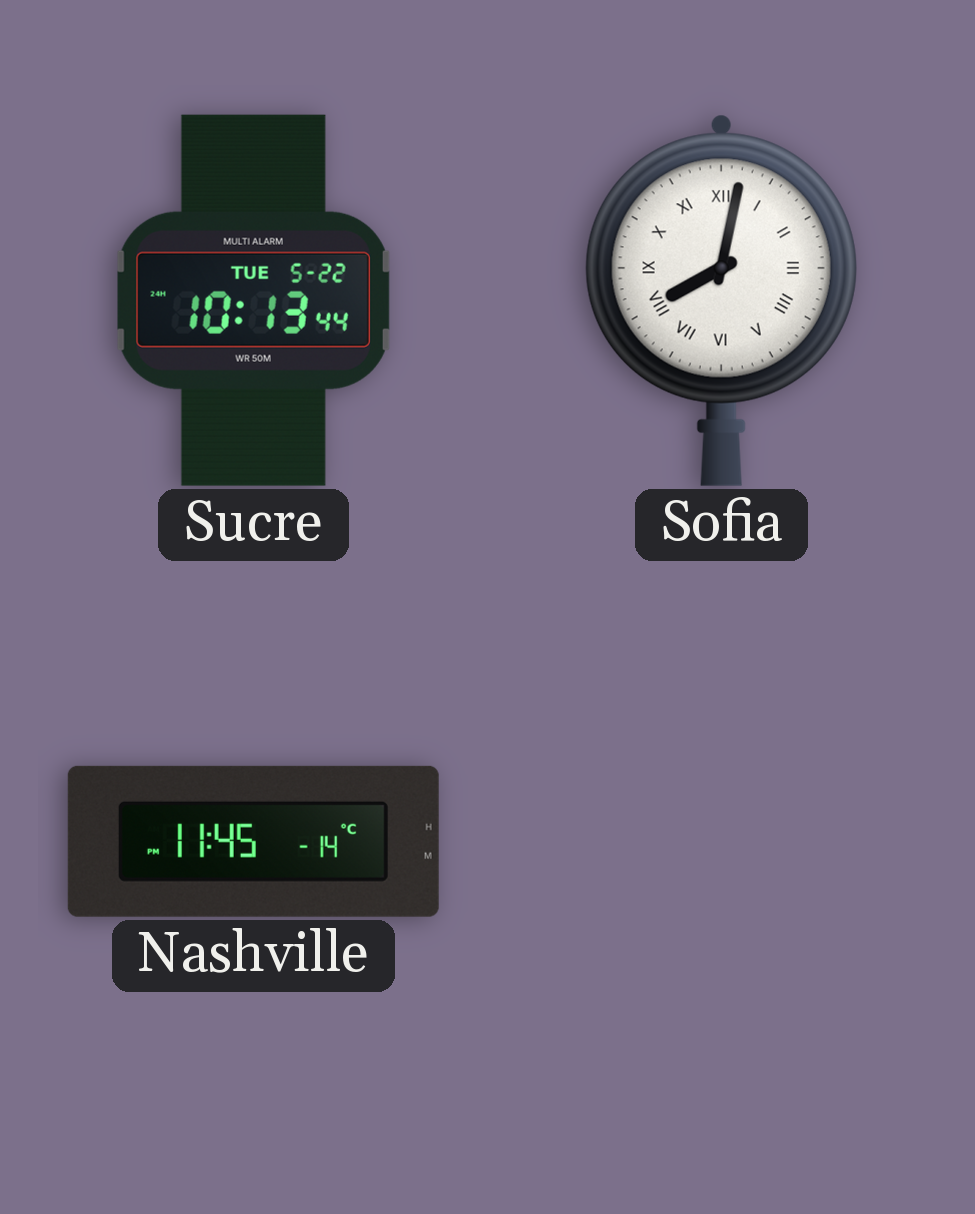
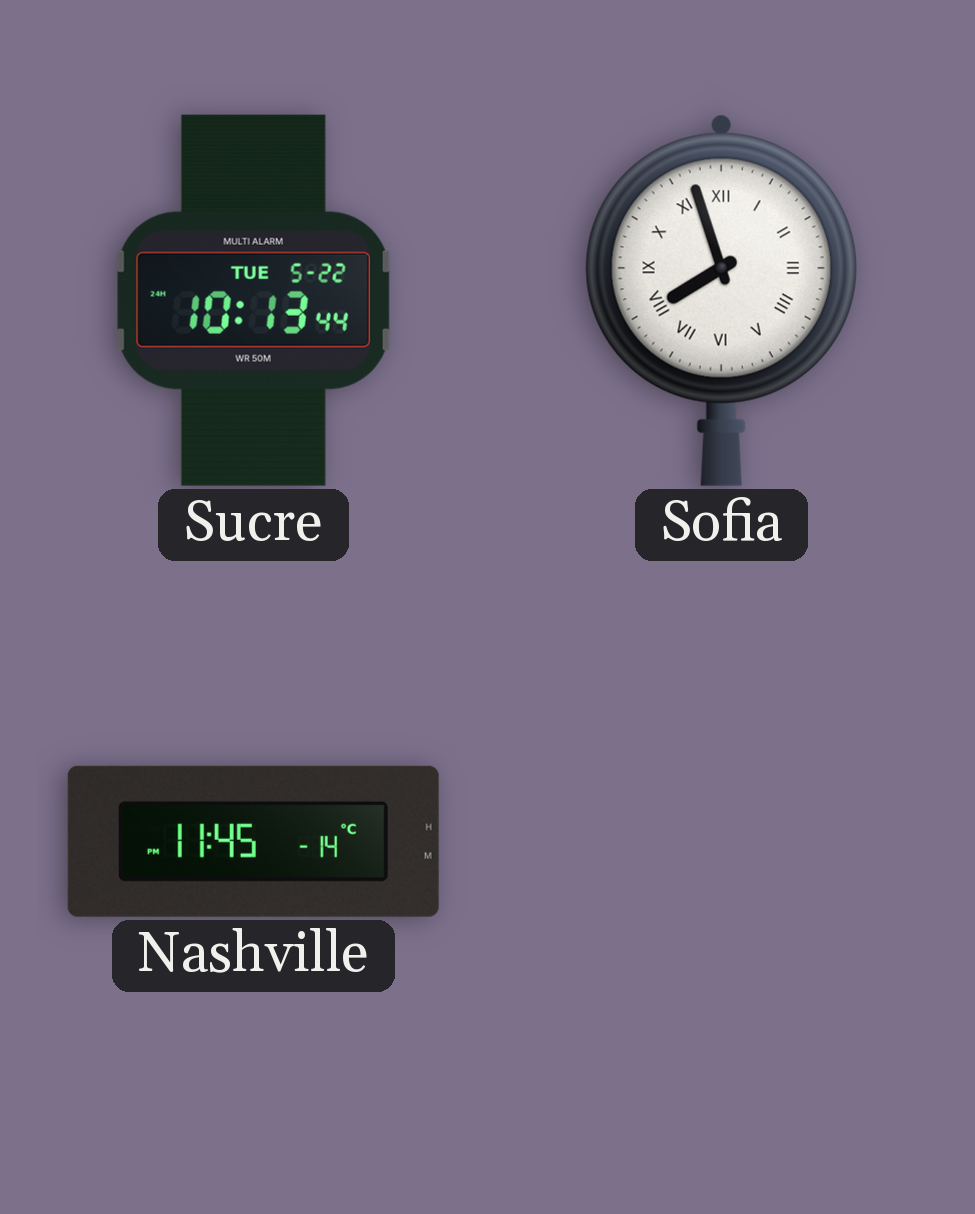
Sofia: 8:02 -> 7:57
